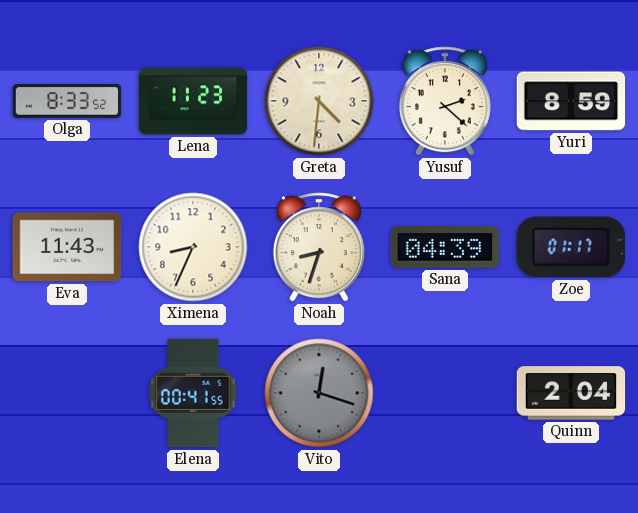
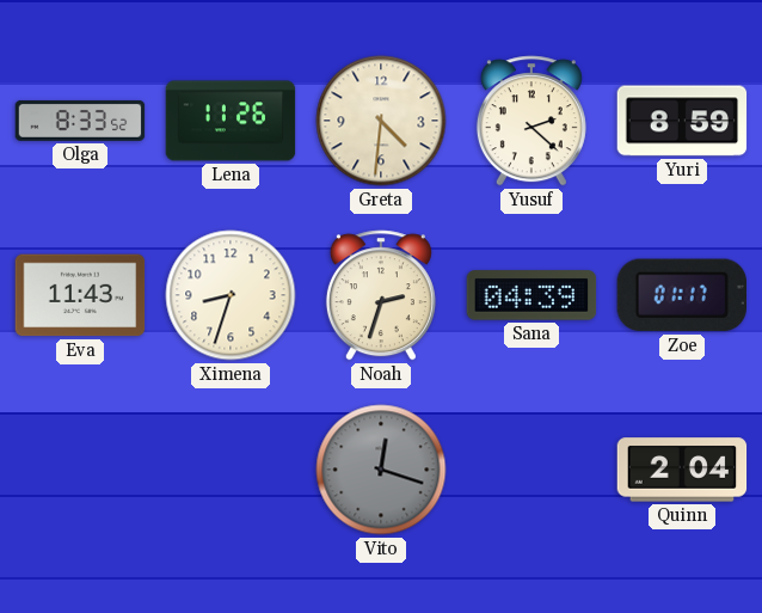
Lena: 11:23 -> 11:26
Ximena: 8:34 -> 8:33
Noah: 8:33 -> 2:33
Elena: 00:41 -> none
